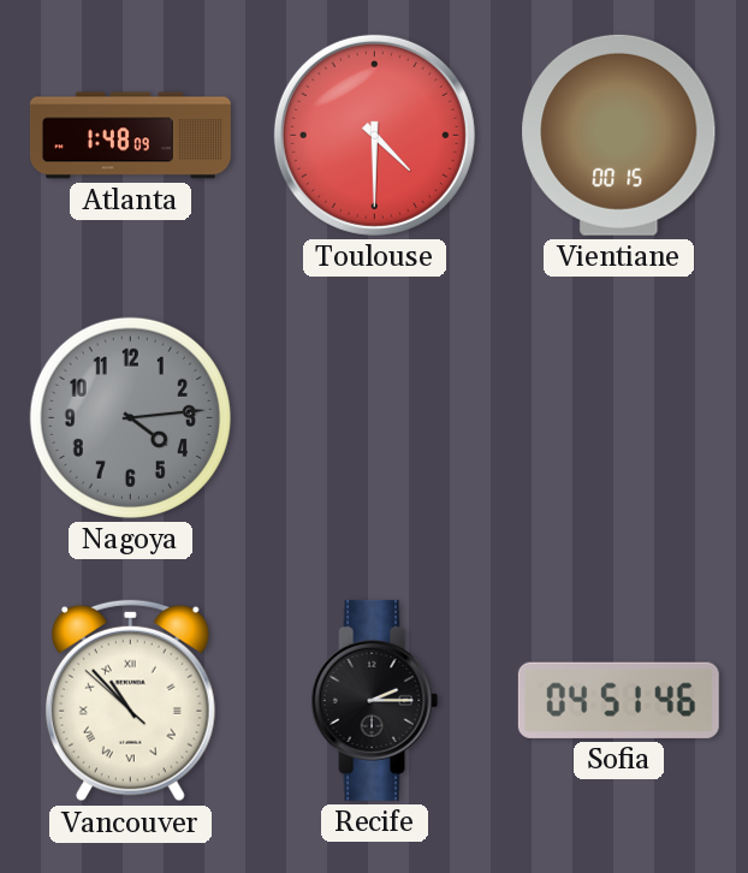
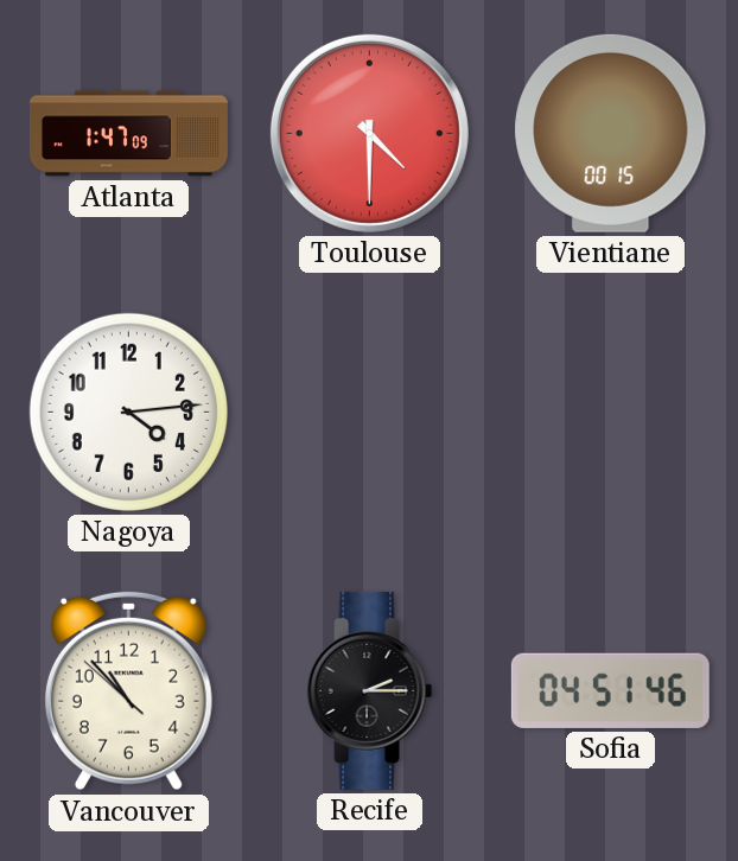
Atlanta: 1:48 -> 1:47
Nagoya dial: grey -> white
Vancouver numerals: Roman -> Arabic
